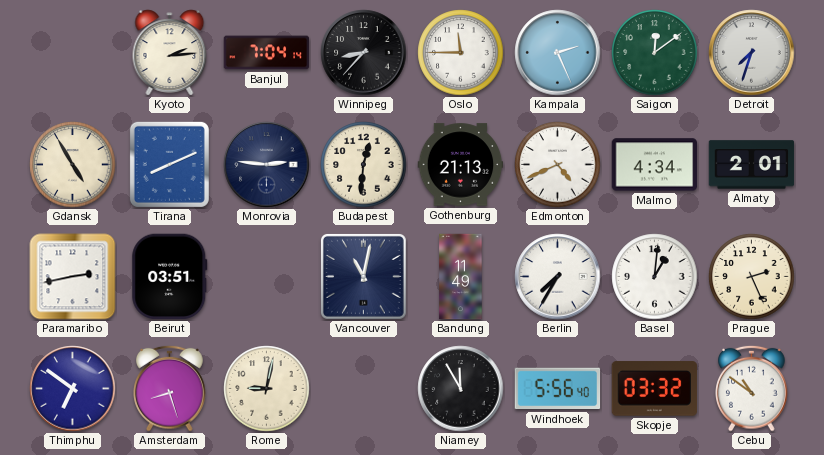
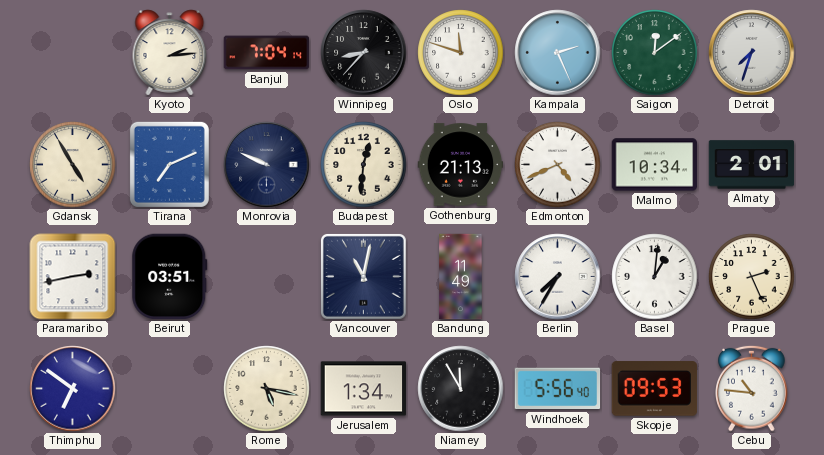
Oslo: 11:45 -> 11:48
Tirana: 8:11 -> 7:11
Monrovia: 2:46 -> 9:49
Malmo: 4:34 -> 10:34
Amsterdam: 8:27 -> none
Rome: 9:02 -> 5:17
Jerusalem: none -> 1:34
Skopje: 03:32 -> 09:53
Cebu: 10:51 -> 10:46
